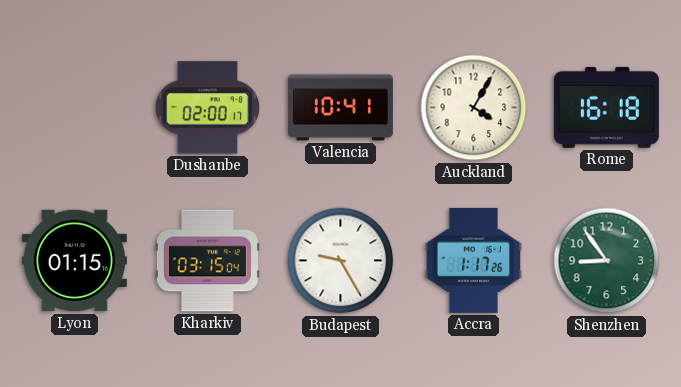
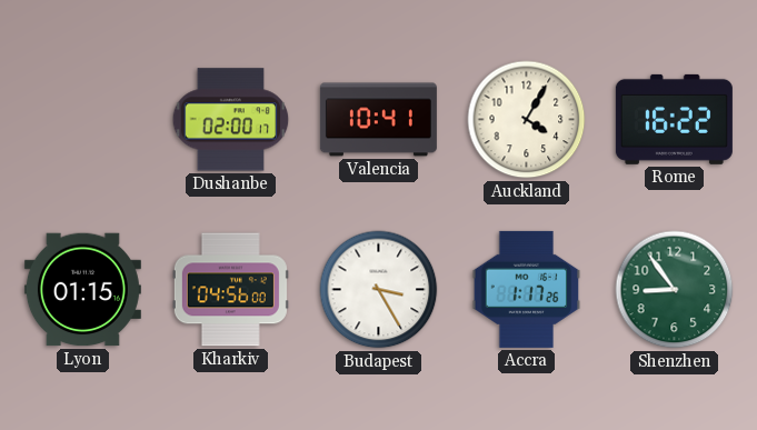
Rome: 16:18 -> 16:22
Kharkiv: 03:15 -> 04:56
Budapest: 9:25 -> 3:25
